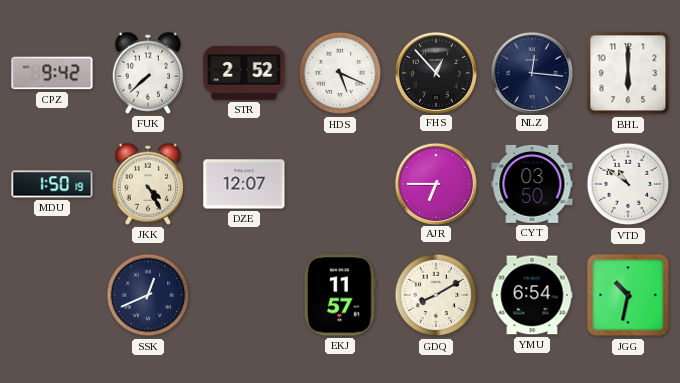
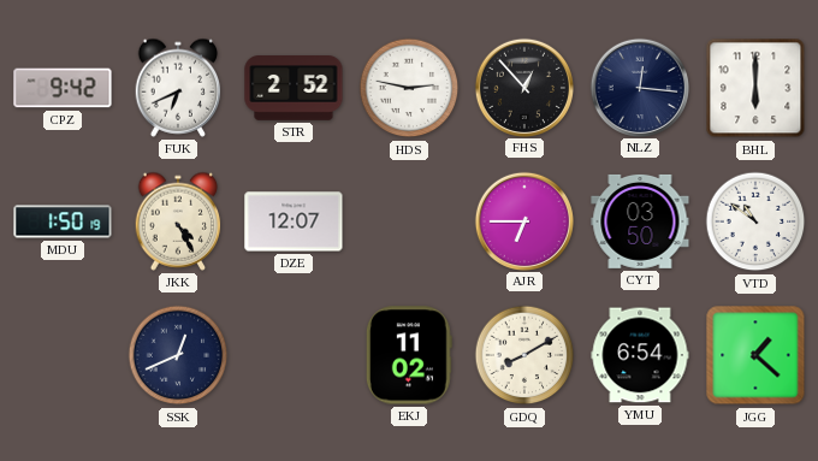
FUK: 7:38 -> 6:41
HDS: 5:19 -> 2:47
EKJ: 11:57 -> 11:02
JGG: 10:32 -> 1:22
